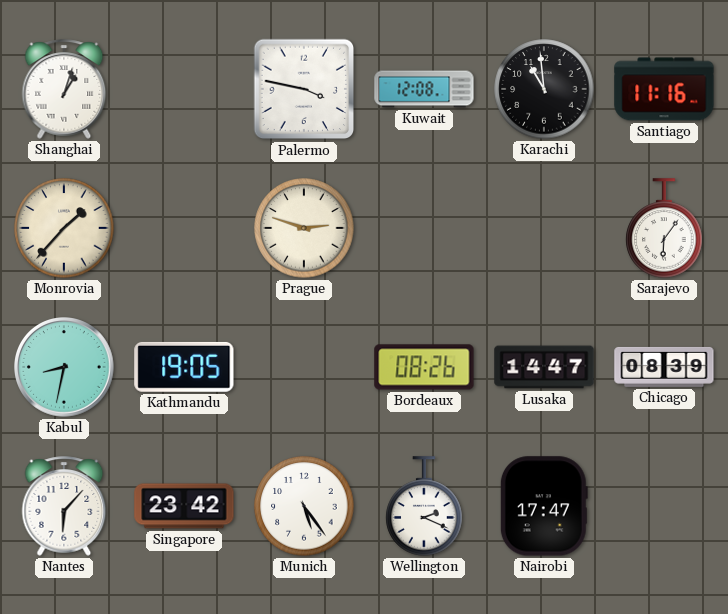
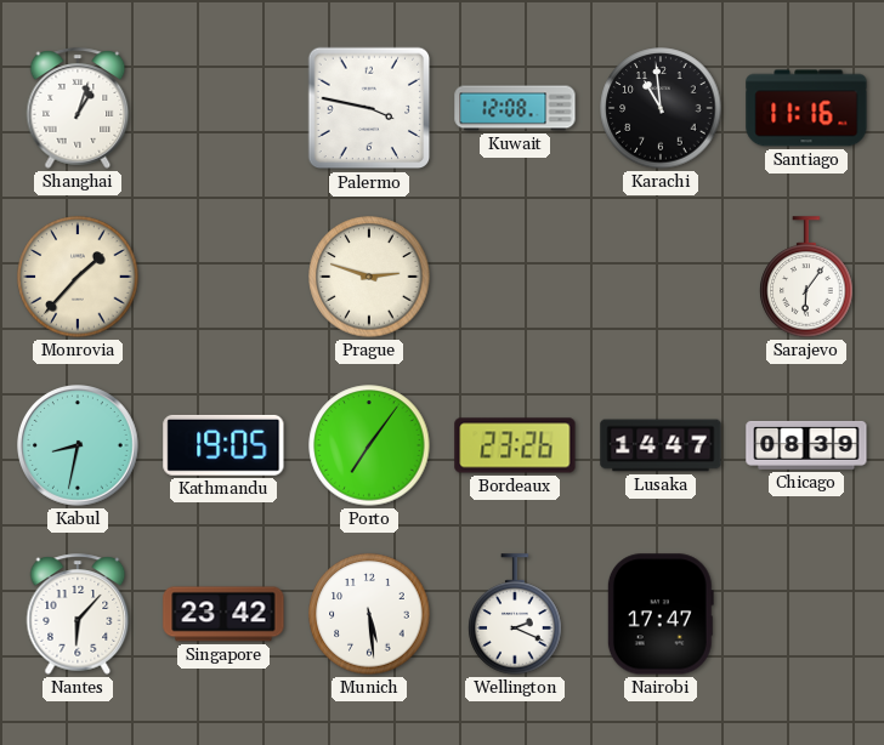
Porto: none -> 7:06
Bordeaux: 08:26 -> 23:26
Munich: 5:24 -> 5:29
